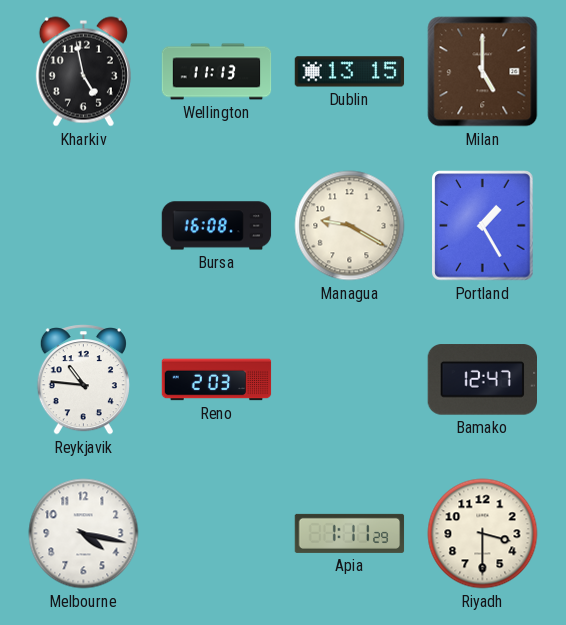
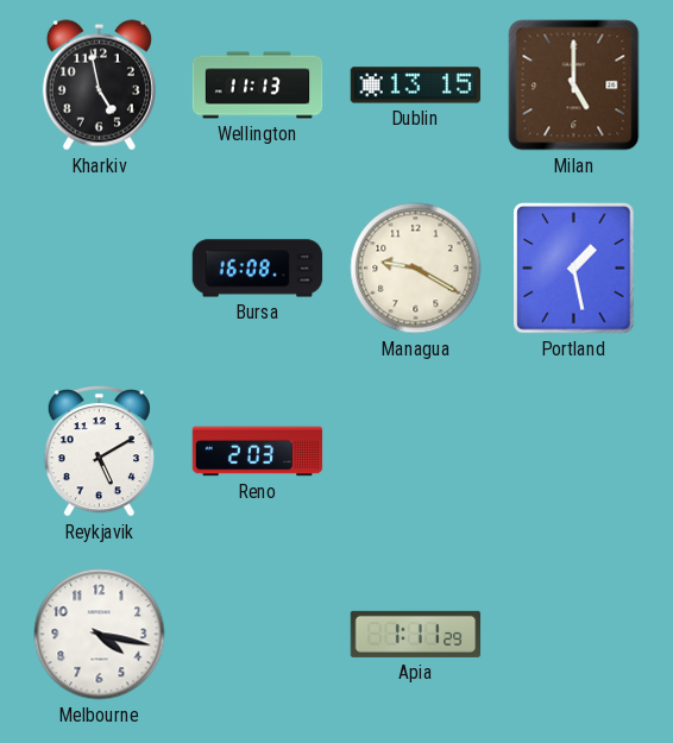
Portland: 1:25 -> 1:28
Reykjavik: 10:46 -> 5:10
Bamako: 12:47 -> none
Riyadh: 3:30 -> none
